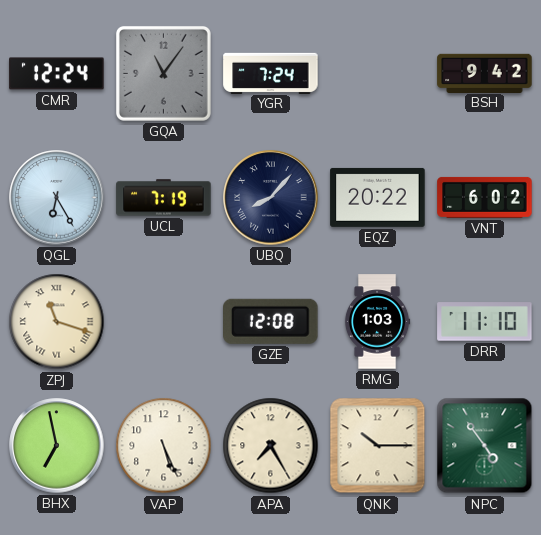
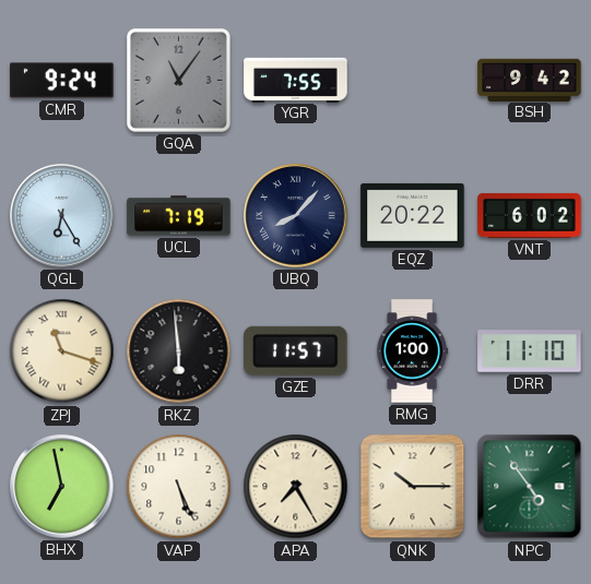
CMR: 12:24 -> 9:24
YGR: 7:24 -> 7:55
RKZ: none -> 5:59
GZE: 12:08 -> 11:57
RMG: 1:03 -> 1:00
